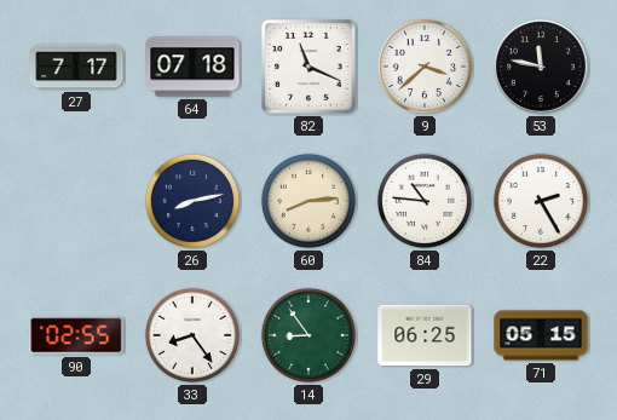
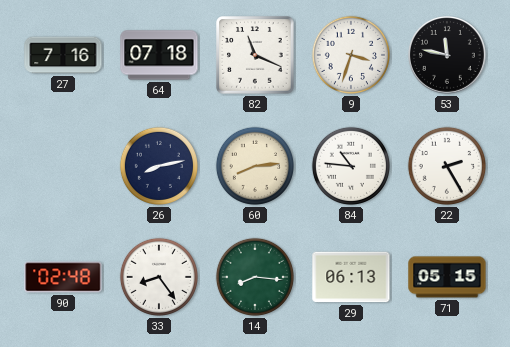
27: 7:17 -> 7:16
9: 3:38 -> 3:33
90: 02:55 -> 02:48
14: 8:54 -> 8:16
29: 06:25 -> 06:13
